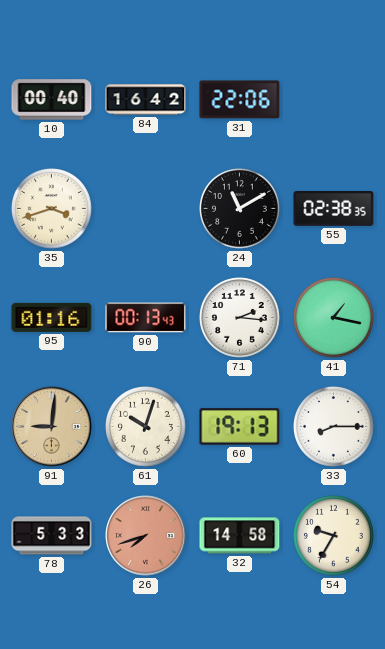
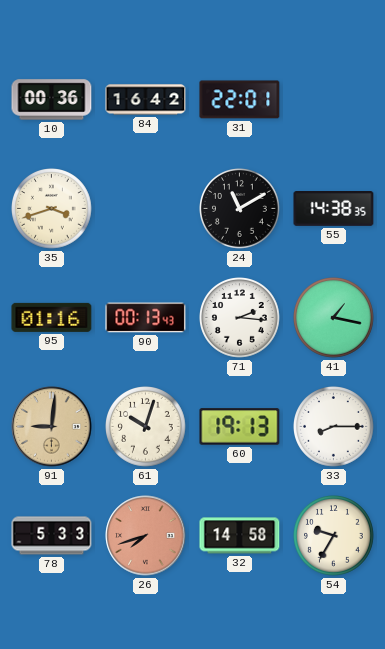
10: 00:40 -> 00:36
31: 22:06 -> 22:01
55: 02:38 -> 14:38
